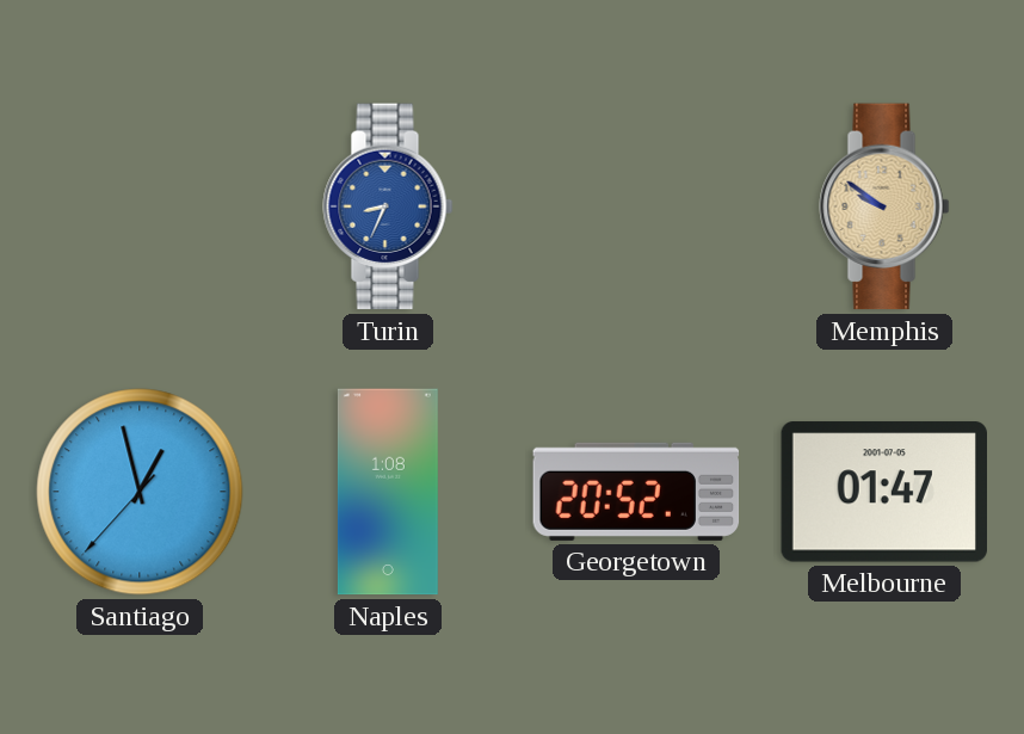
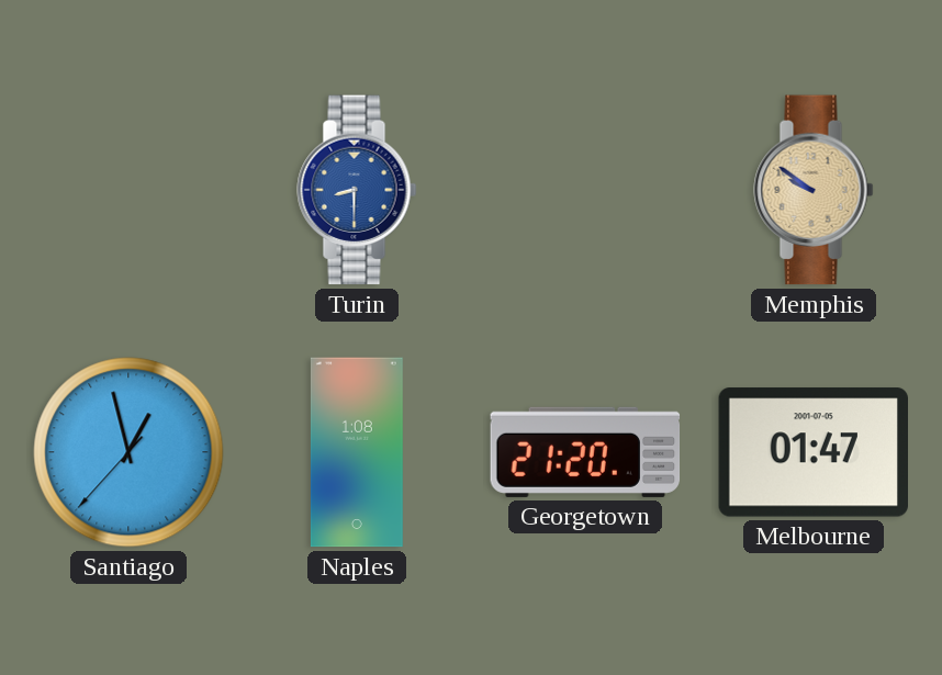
Turin: 8:34 -> 8:30
Georgetown: 20:52 -> 21:20
